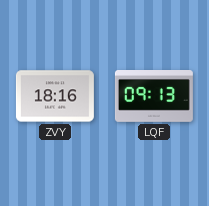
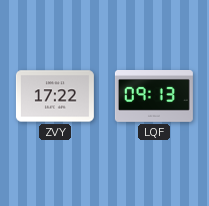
ZVY: 18:16 -> 17:22
